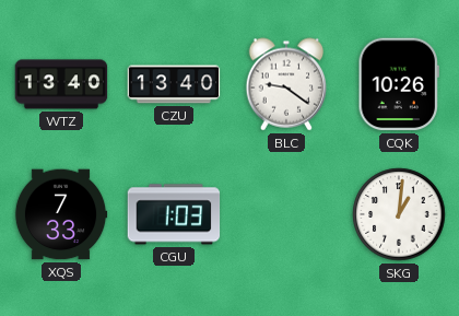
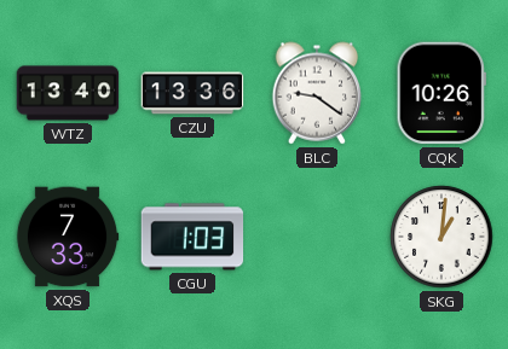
CZU: 13:40 -> 13:36
